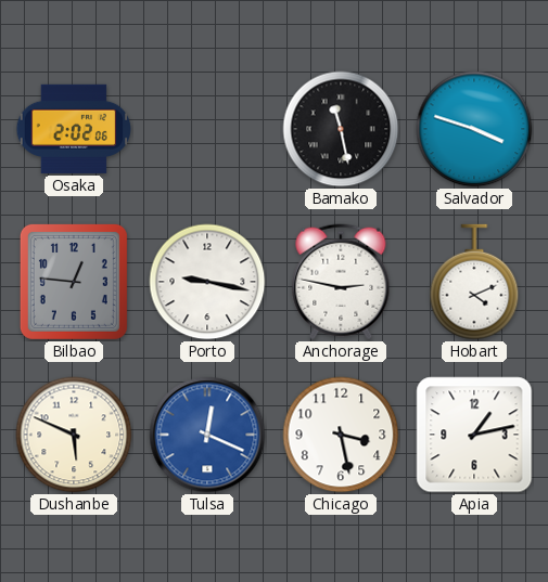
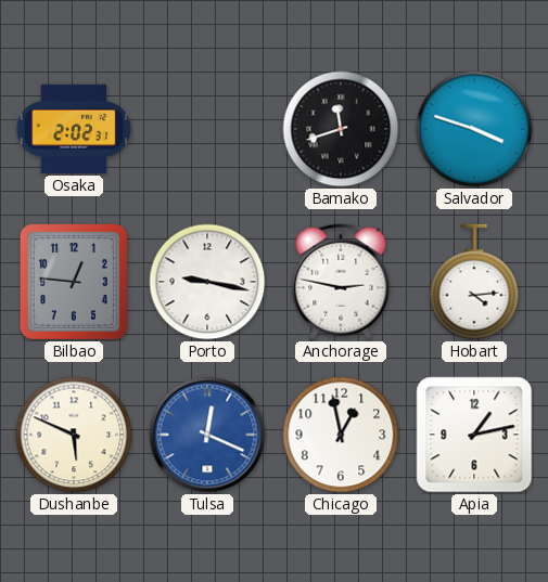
Osaka: 2:02:06 -> 2:02:31
Bamako: 11:28 -> 11:42
Hobart: 4:11 -> 4:14
Chicago: 3:28 -> 12:58
